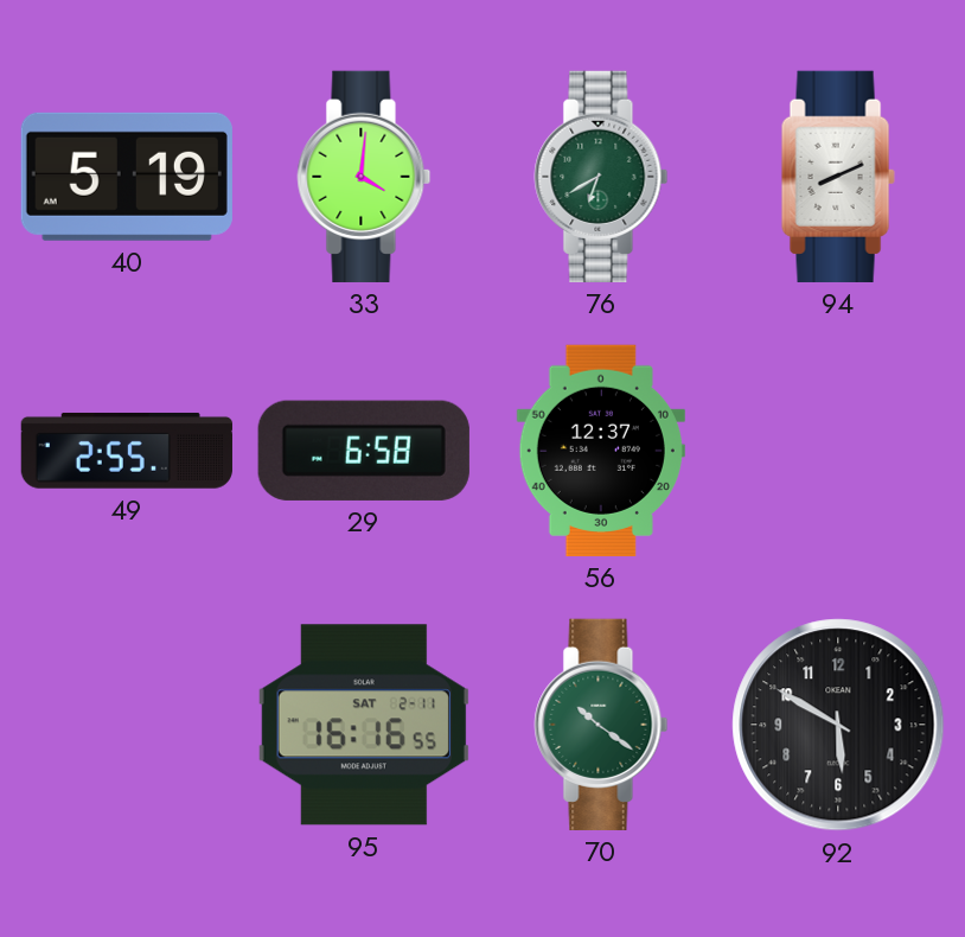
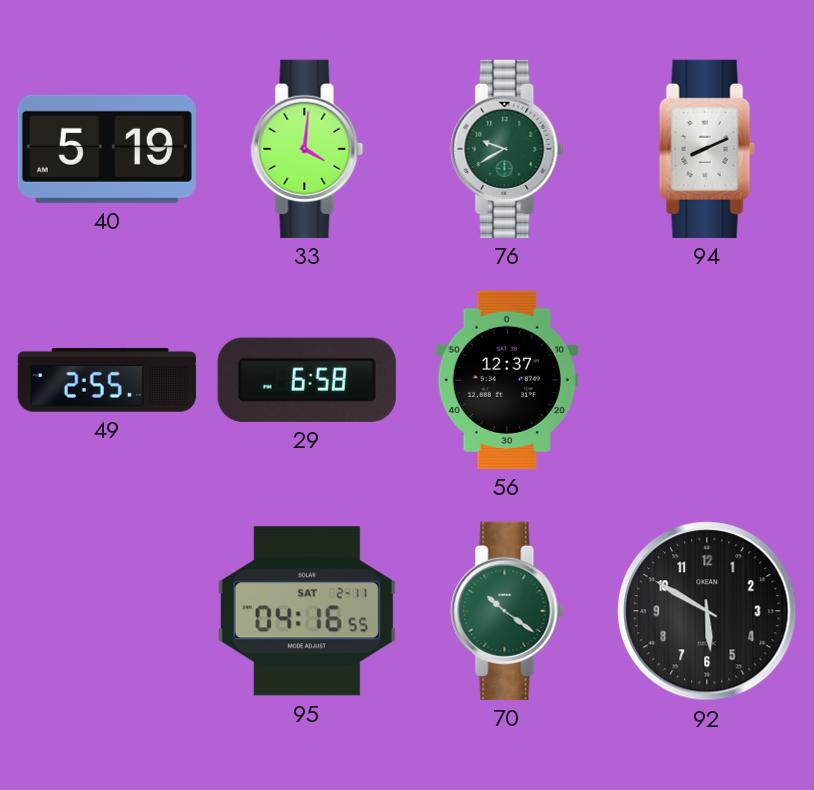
76: 6:40 -> 9:40
95: 16:16 -> 04:16
